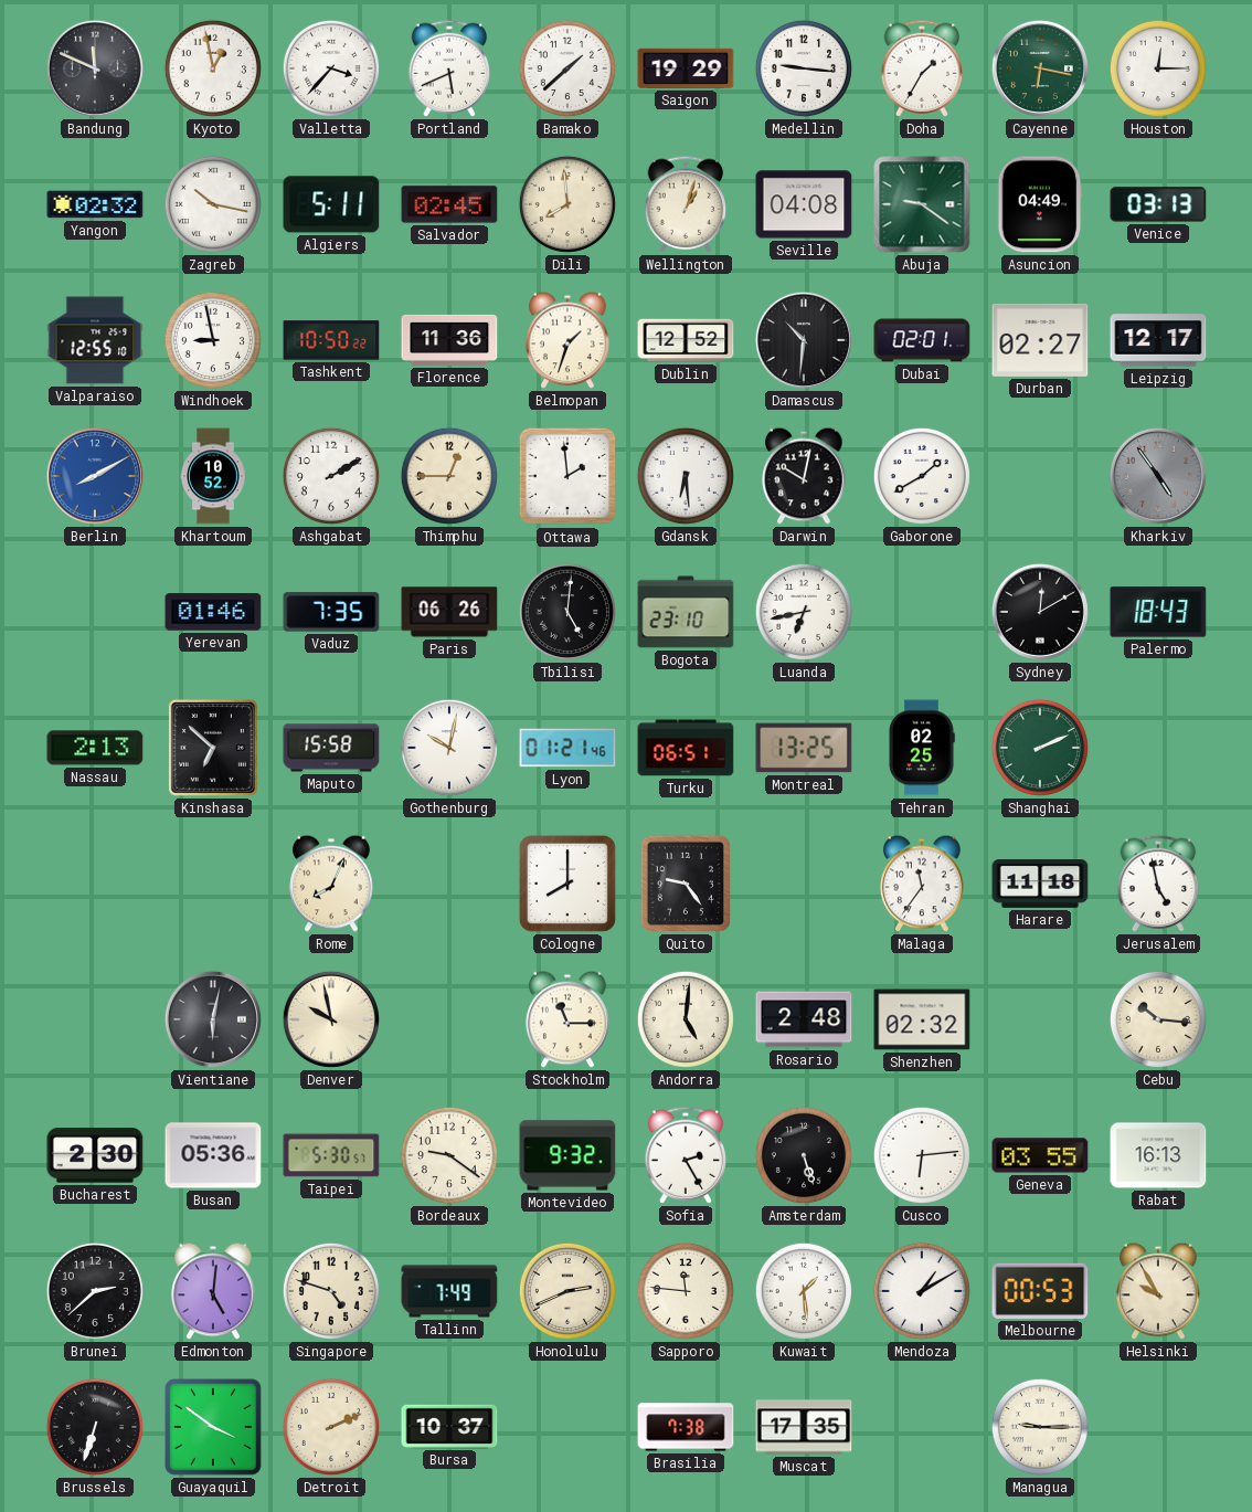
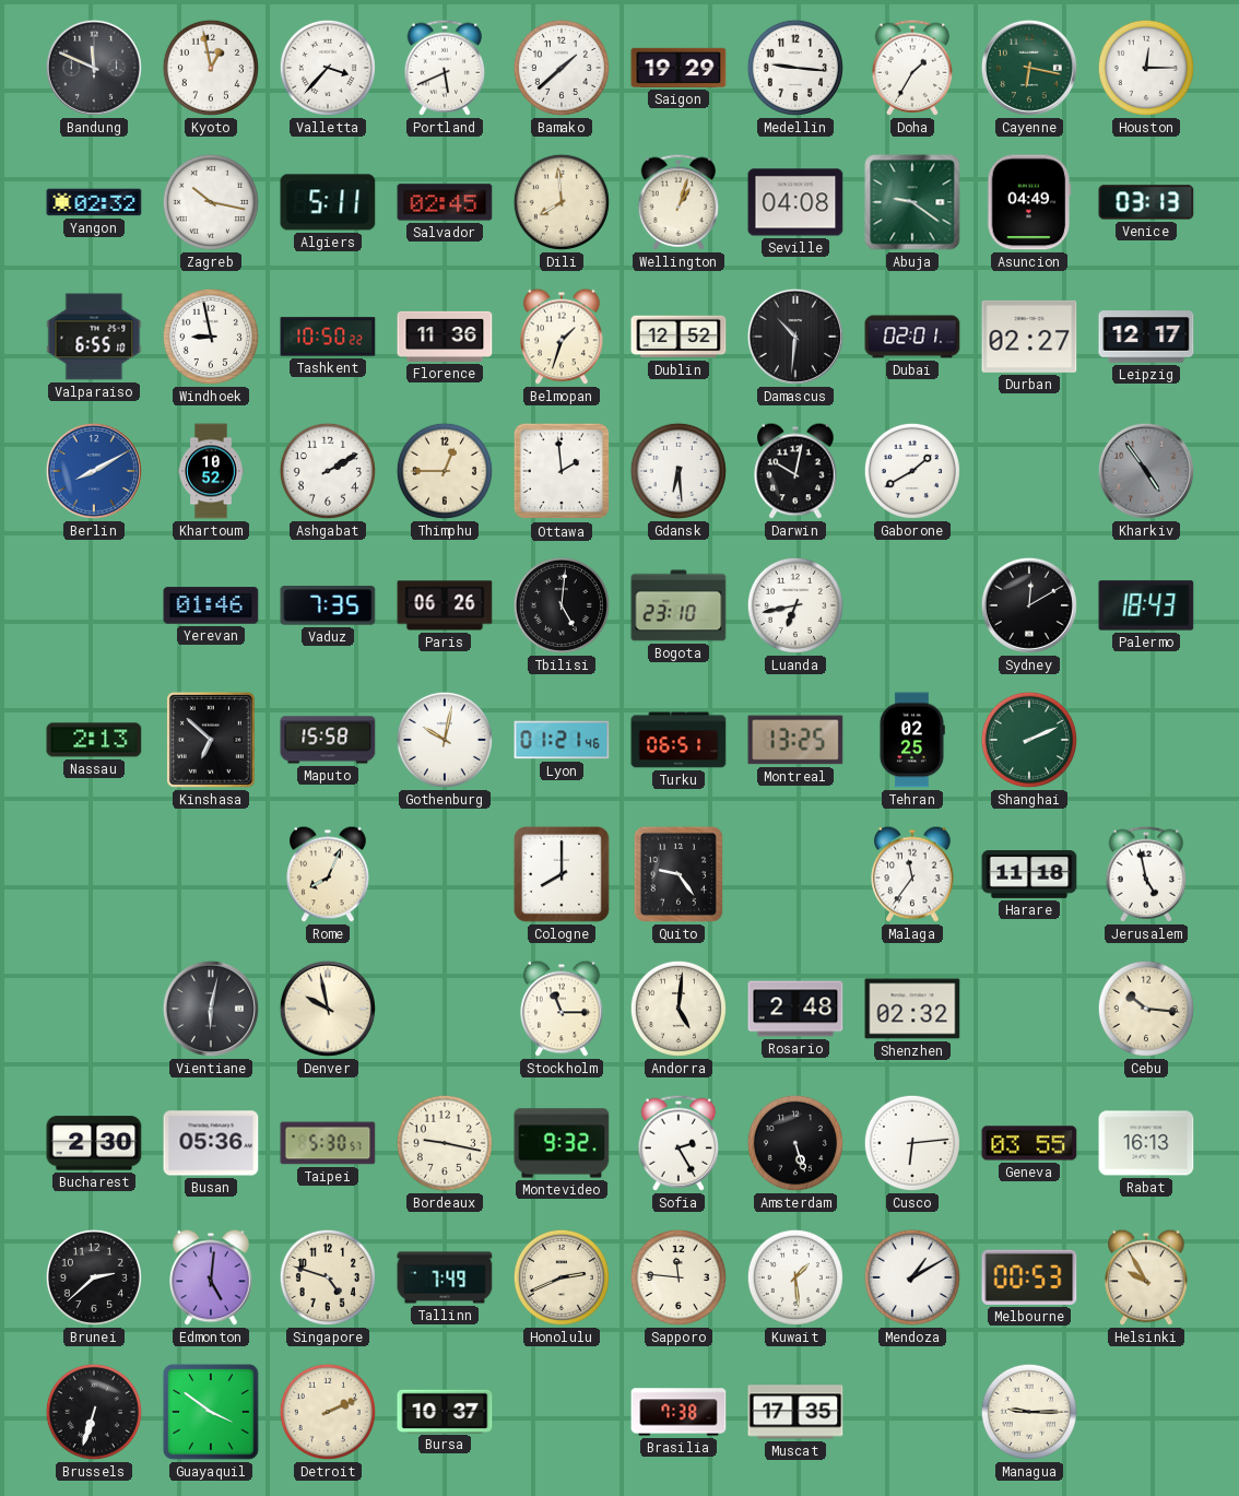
Valparaiso: 12:55 -> 6:55
Bordeaux: 9:21 -> 9:17
